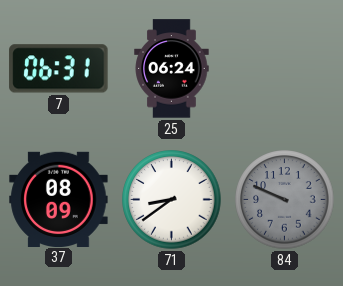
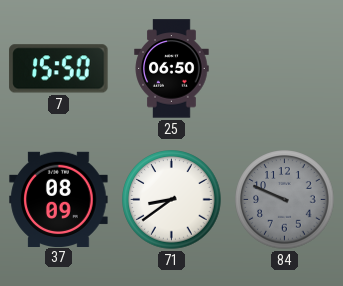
7: 06:31 -> 15:50
25: 06:24 -> 06:50
